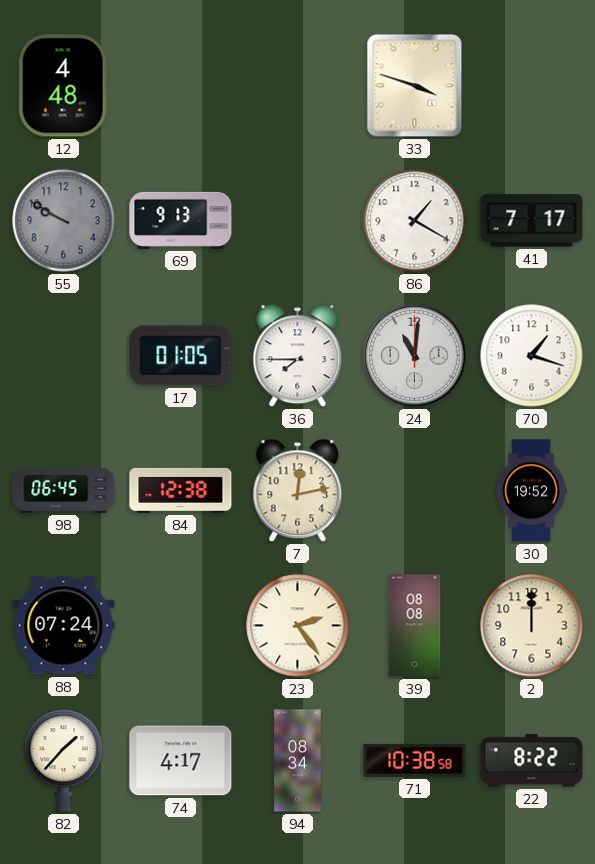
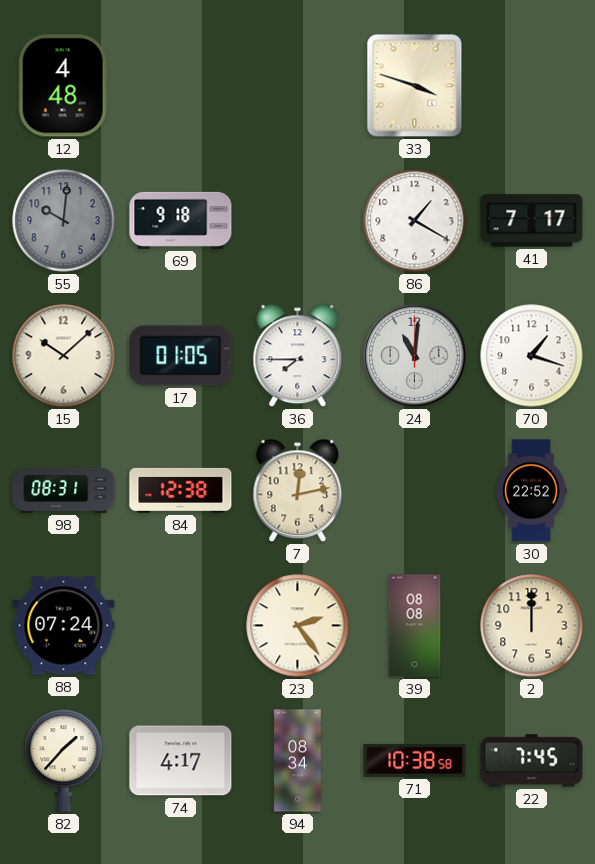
55: 9:50 -> 10:01
69: 9:13 -> 9:18
15: none -> 10:08
98: 06:45 -> 08:31
30: 19:52 -> 22:52
22: 8:22 -> 7:45
